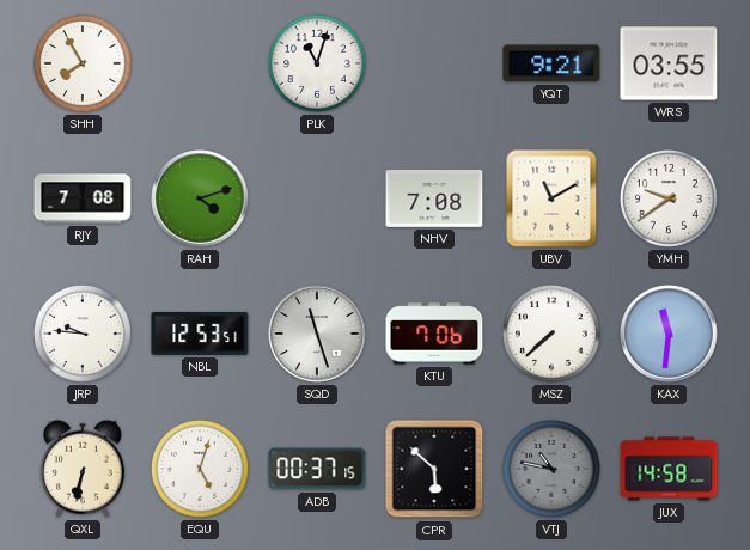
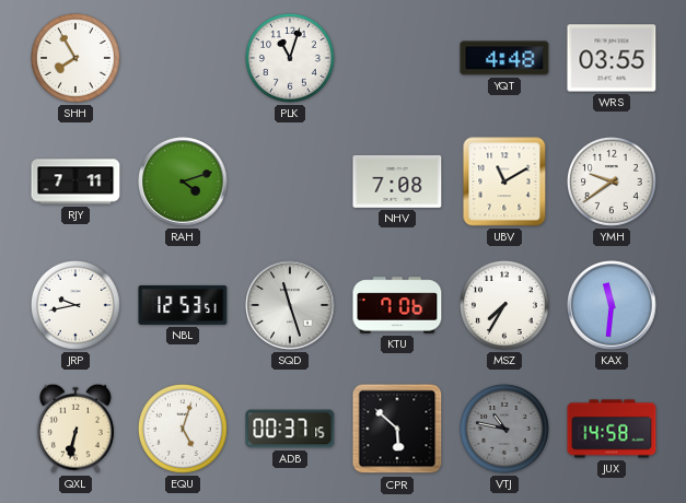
YQT: 9:21 -> 4:48
RJY: 7:08 -> 7:11
JRP: 9:46 -> 9:43
MSZ: 7:38 -> 7:35
